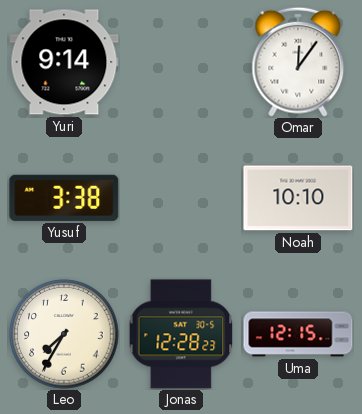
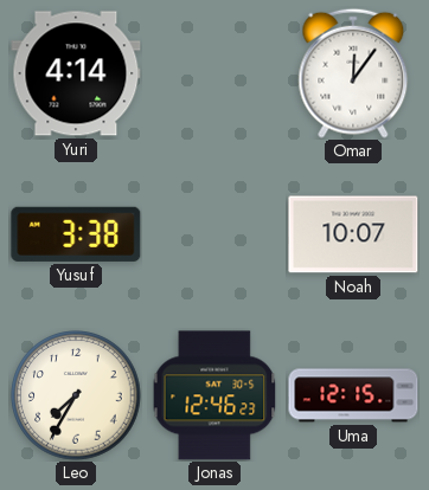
Yuri: 9:14 -> 4:14
Noah: 10:10 -> 10:07
Jonas: 12:28 -> 12:46
